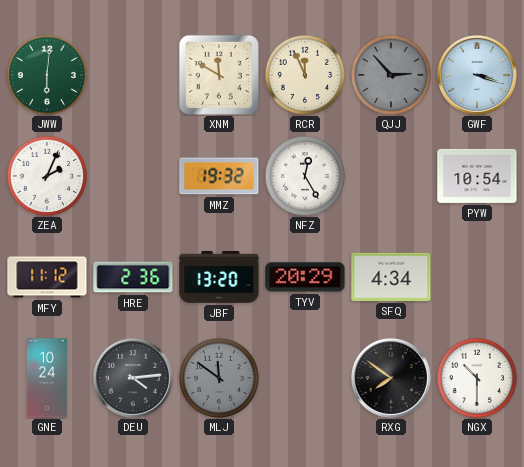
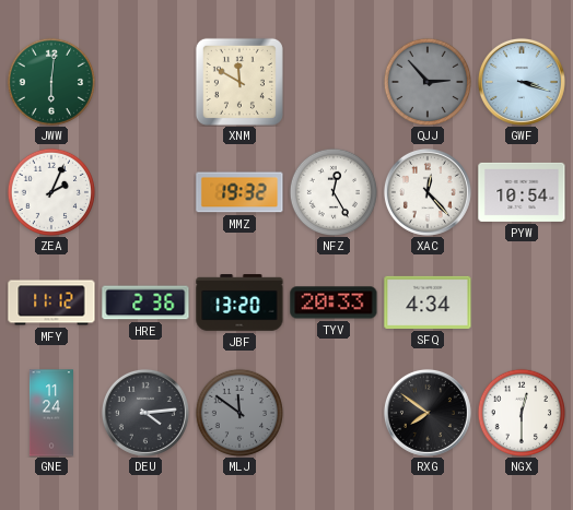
RCR: 11:56 -> none
XAC: none -> 12:23
TYV: 20:29 -> 20:33
GNE: 10:24 -> 11:24
NGX: 10:30 -> 12:30
